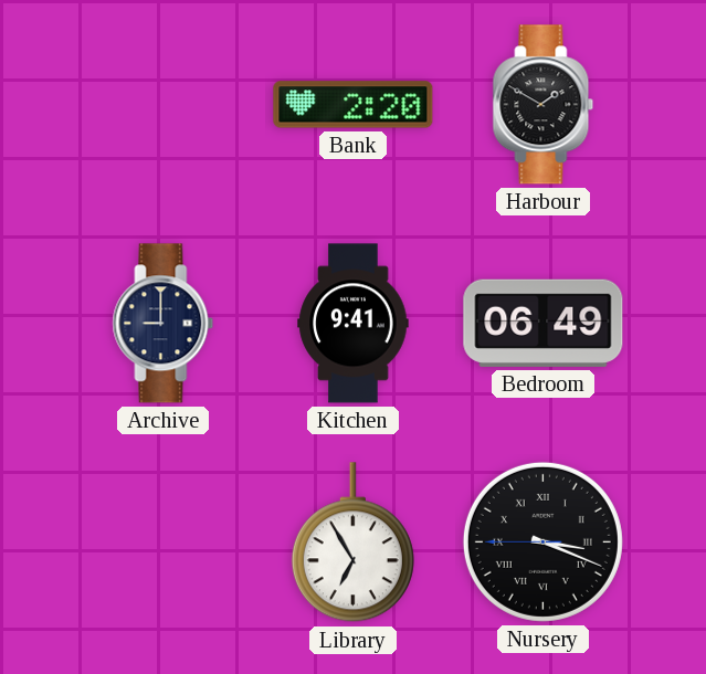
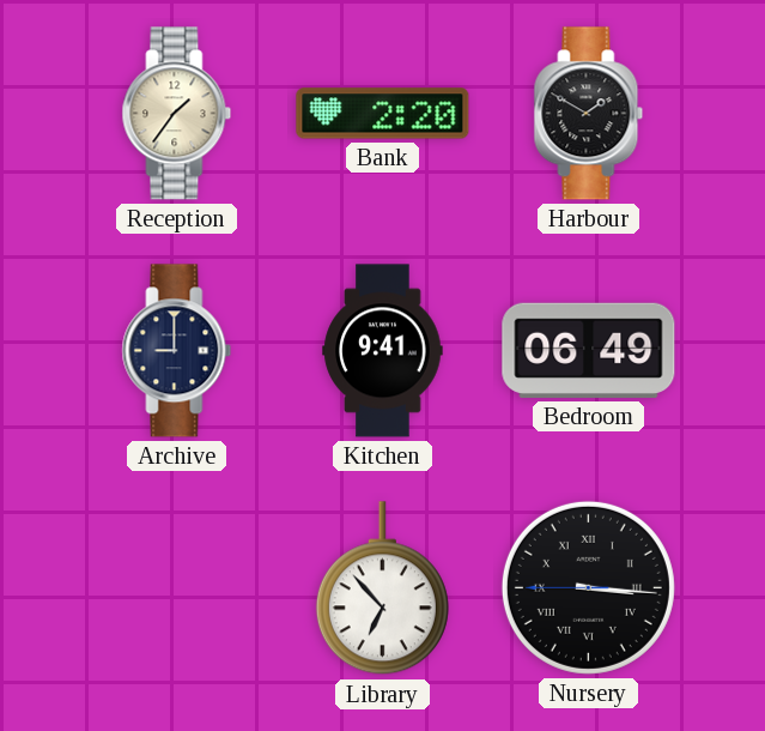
Reception: none -> 1:36
Library: 6:55 -> 6:53
Nursery: 3:18 -> 3:15
